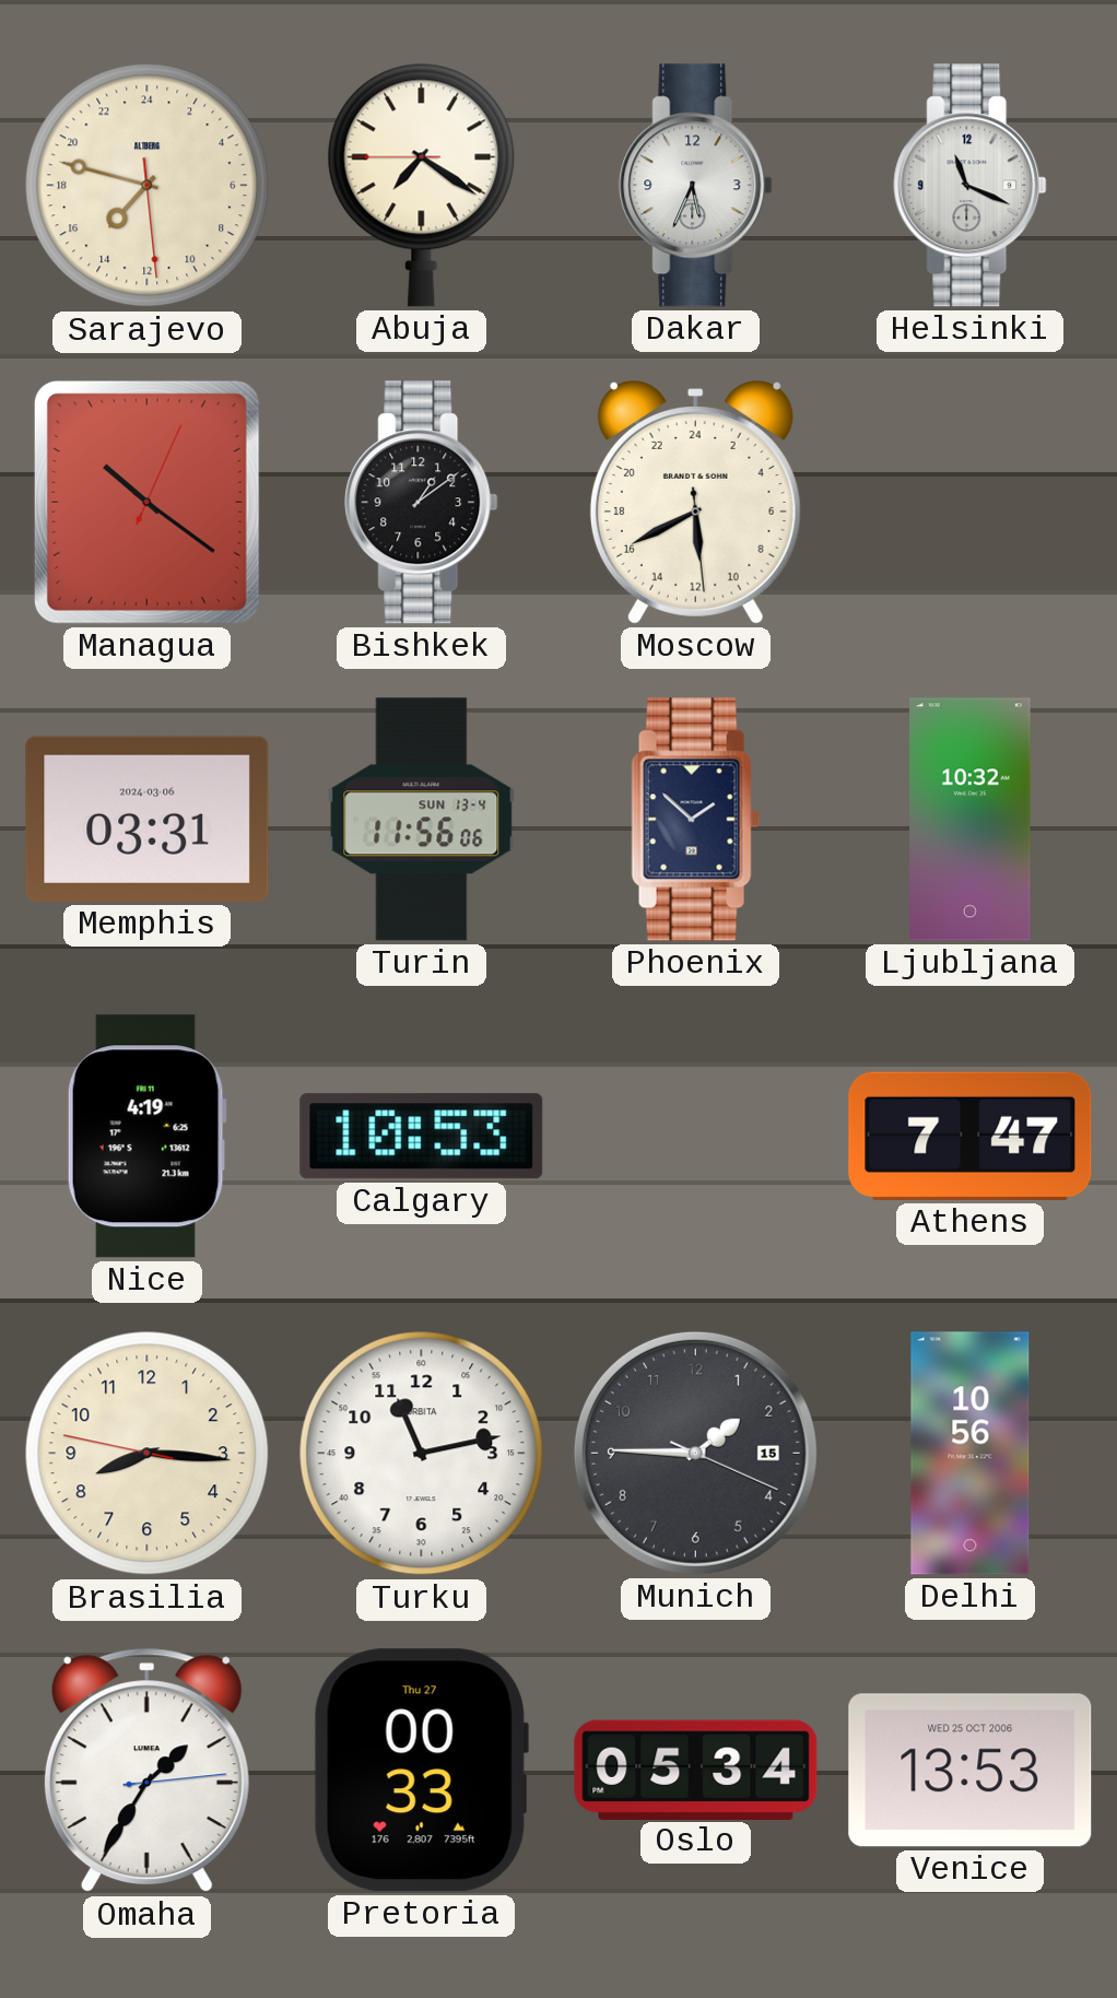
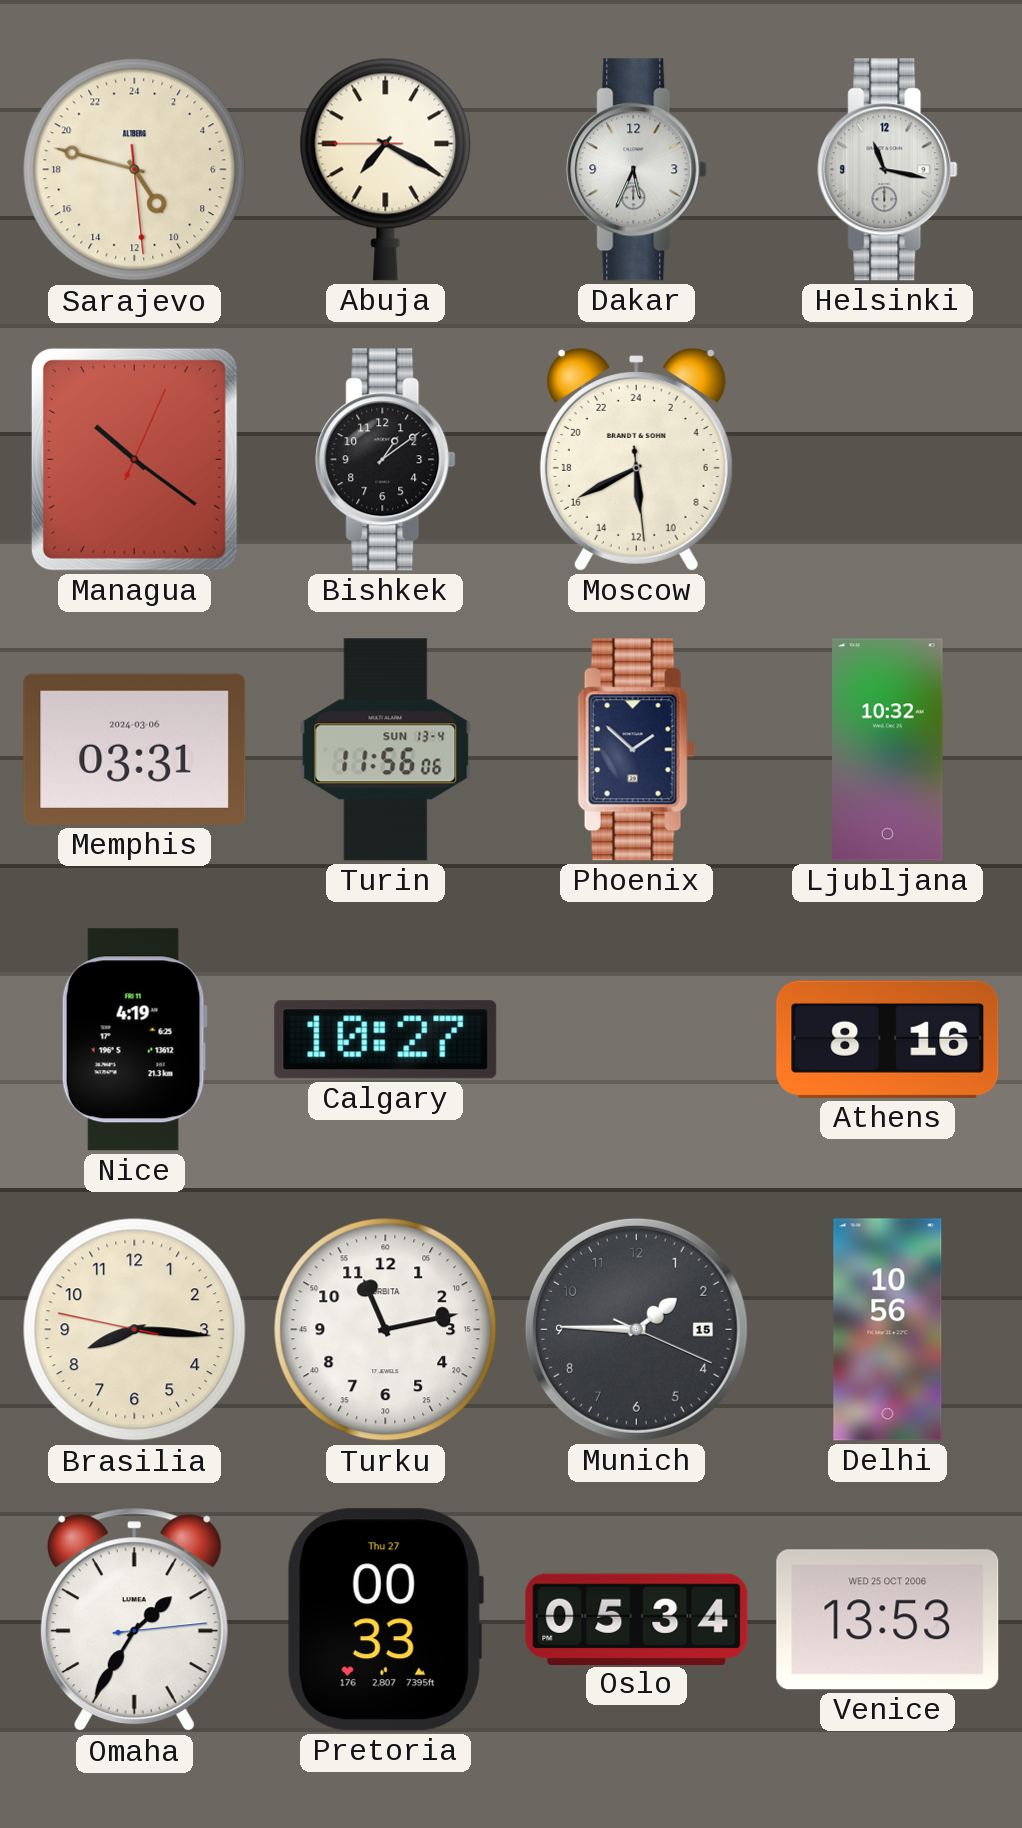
Sarajevo: 14:47 -> 9:47
Abuja: 7:20 -> 7:19
Helsinki: 11:19 -> 11:17
Calgary: 10:53 -> 10:27
Athens: 7:47 -> 8:16
